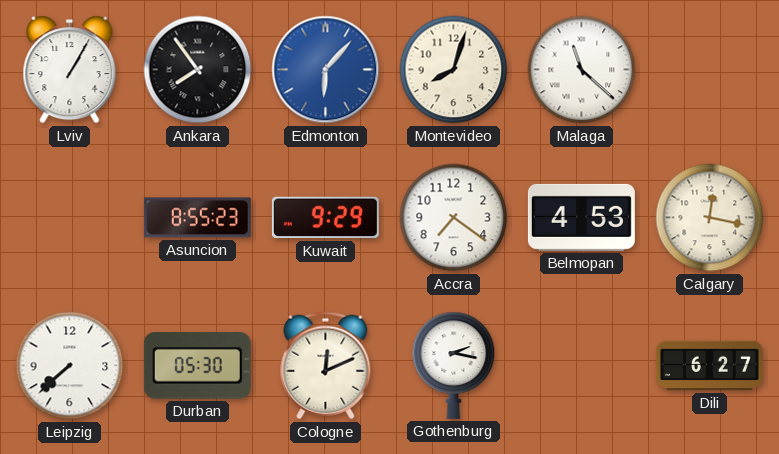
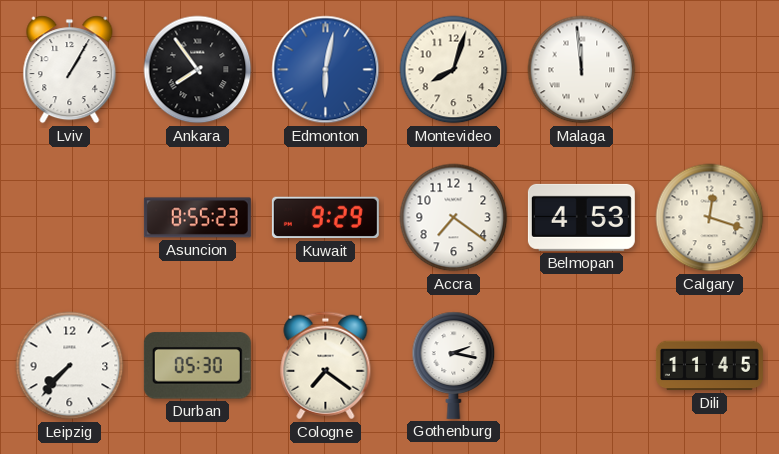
Edmonton: 6:07 -> 6:02
Malaga: 11:22 -> 11:59
Calgary: 12:17 -> 12:18
Leipzig: 7:38 -> 7:37
Cologne: 12:11 -> 7:21
Dili: 6:27 -> 11:45
